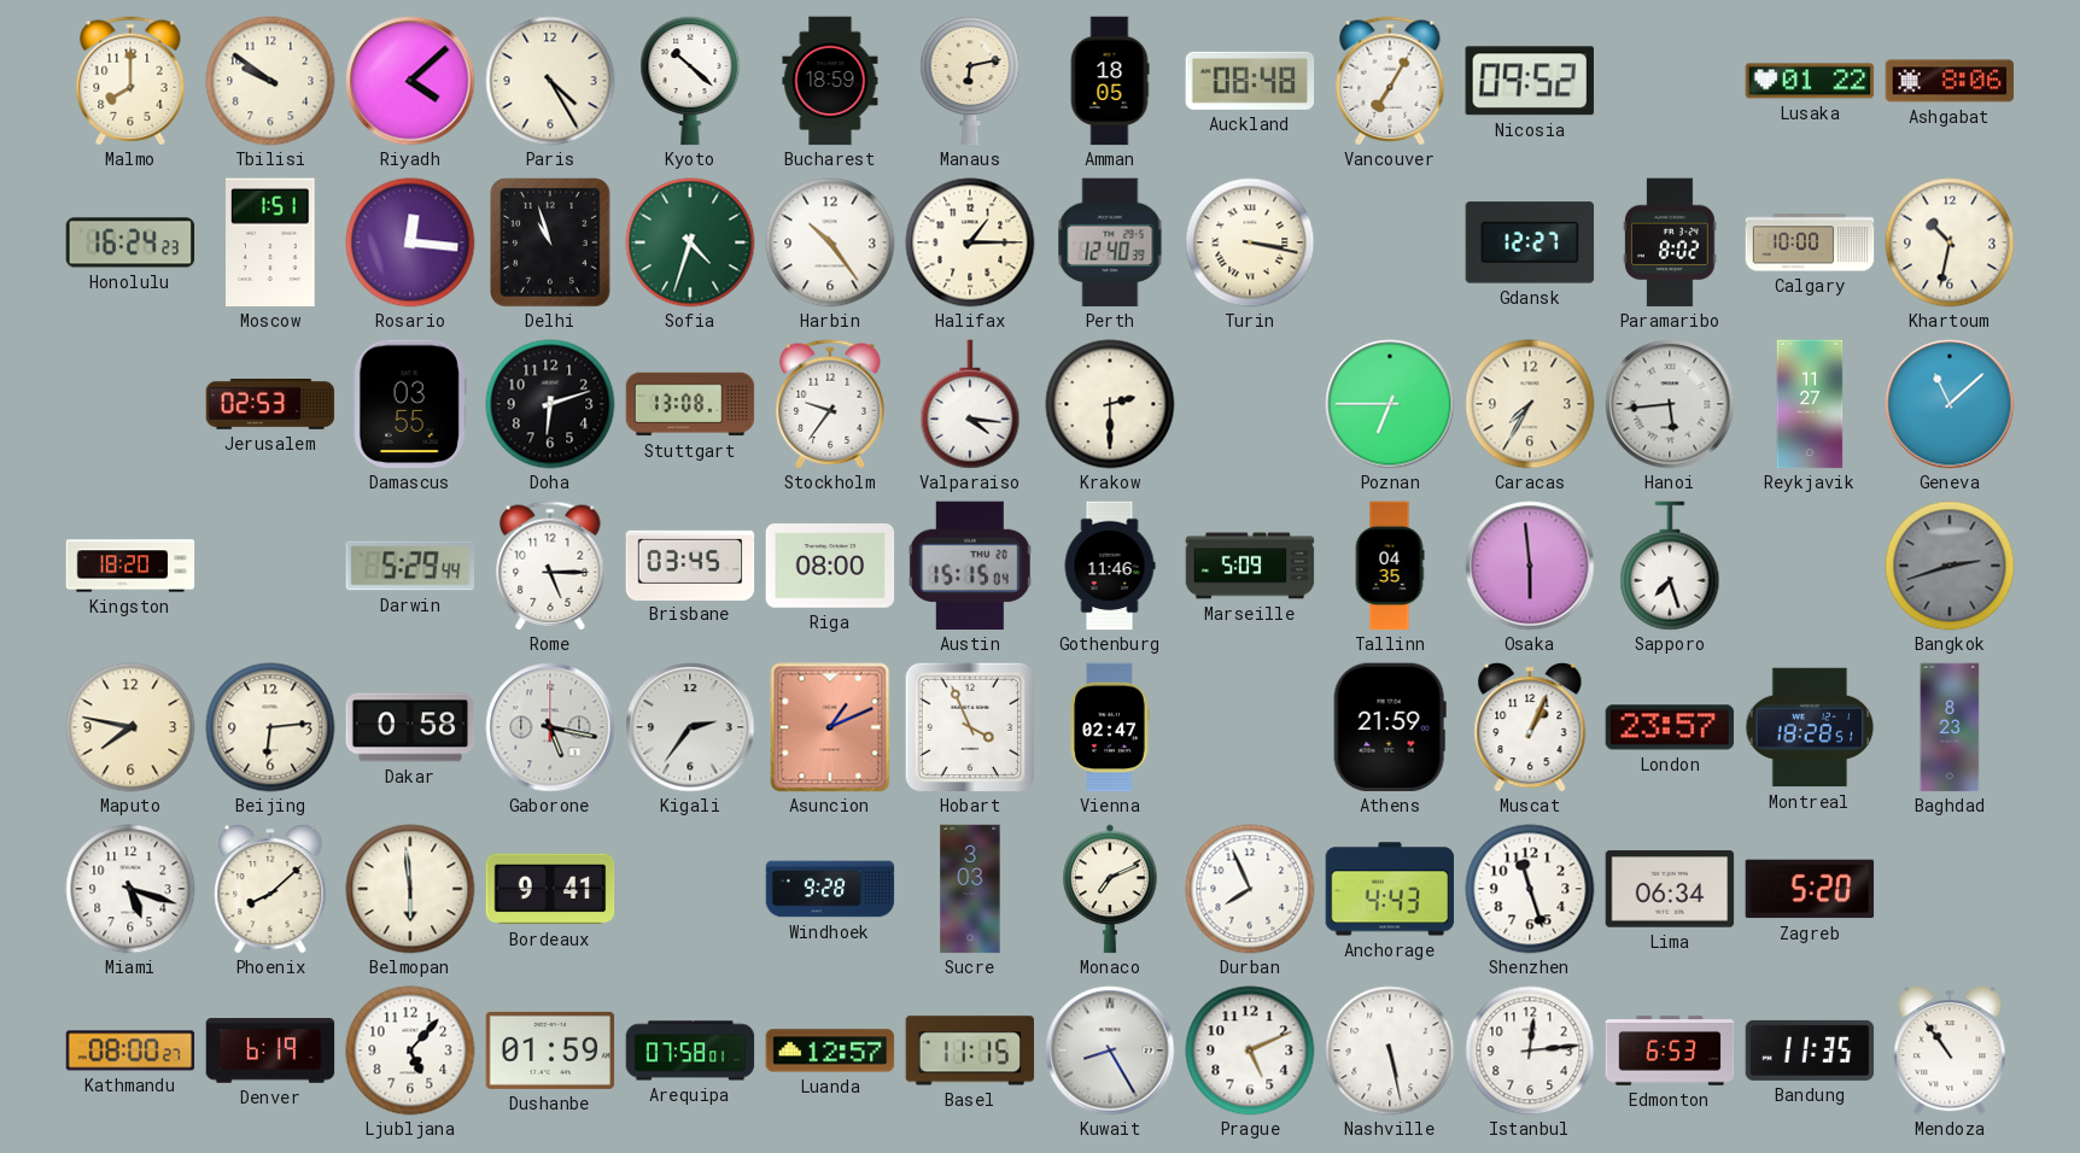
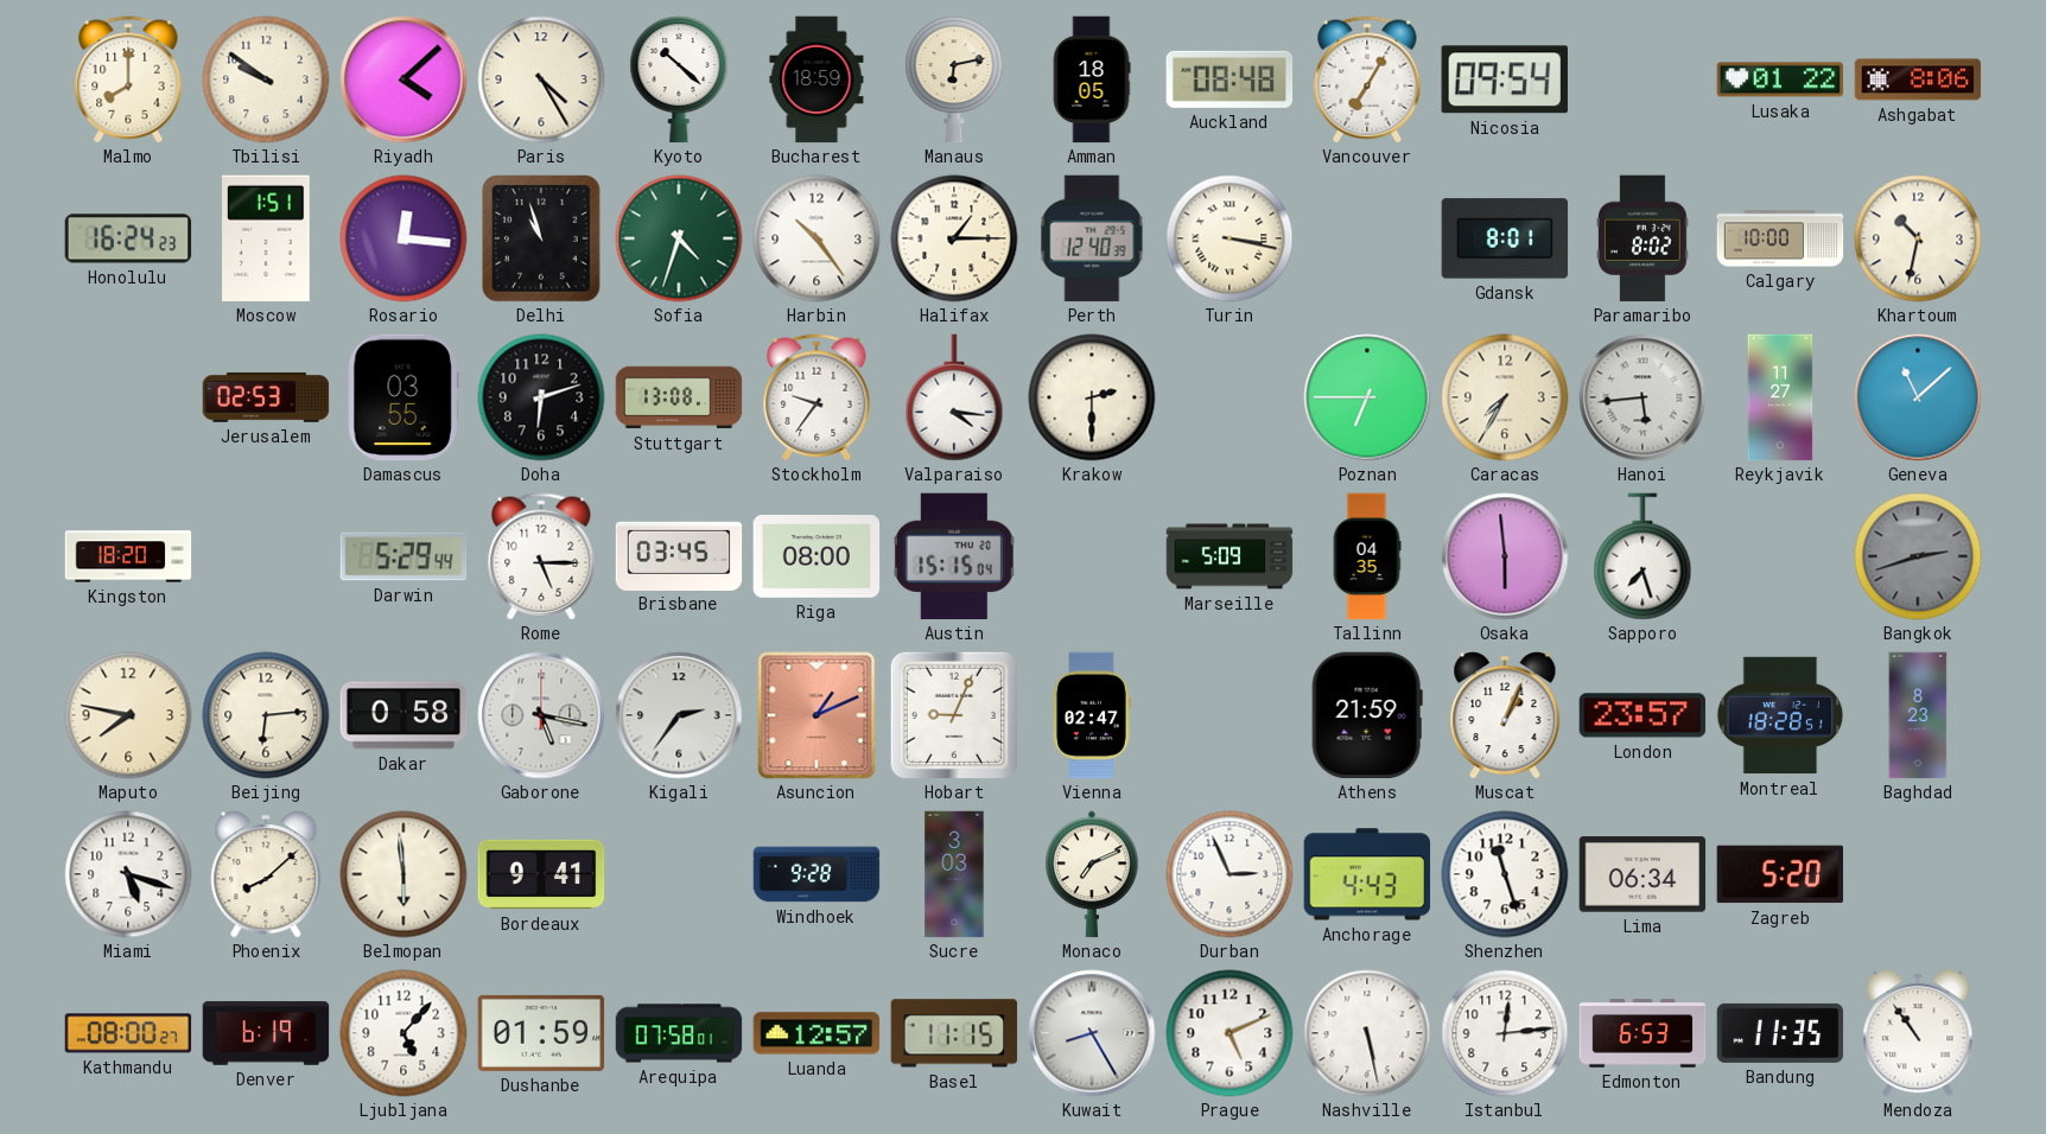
Nicosia: 09:52 -> 09:54
Gdansk: 12:27 -> 8:01
Gothenburg: 11:46 -> none
Hobart: 3:56 -> 9:04
Durban: 7:56 -> 2:56
